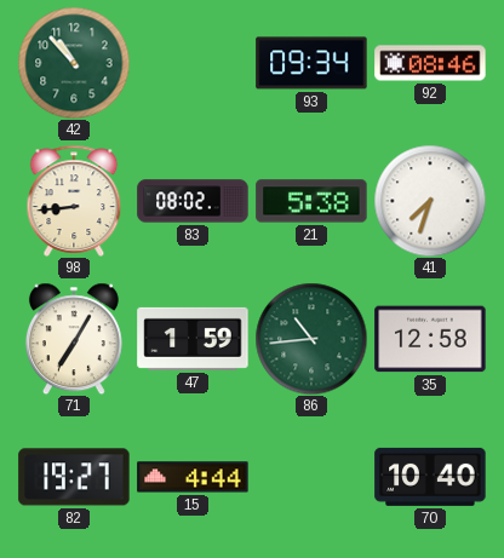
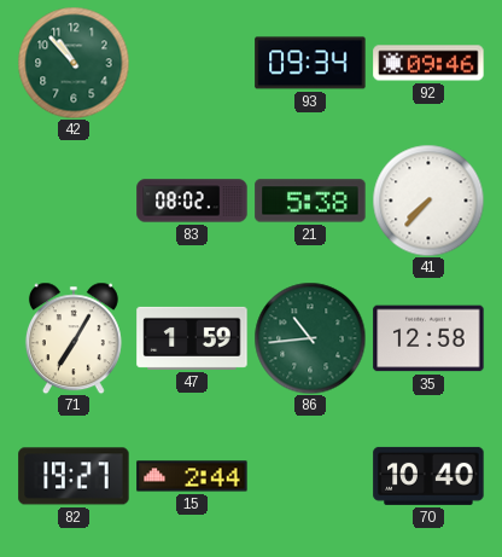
92: 08:46 -> 09:46
98: 8:44 -> none
41: 7:33 -> 7:37
15: 4:44 -> 2:44
